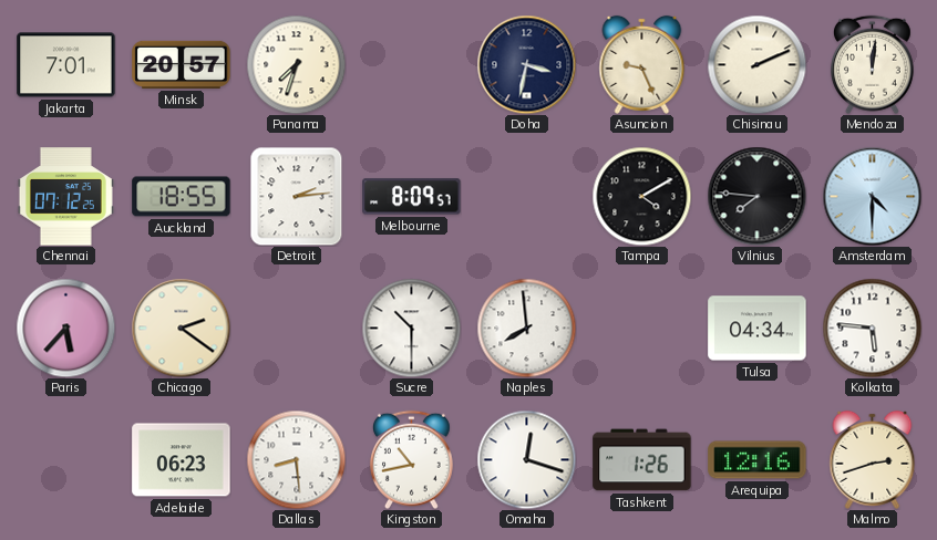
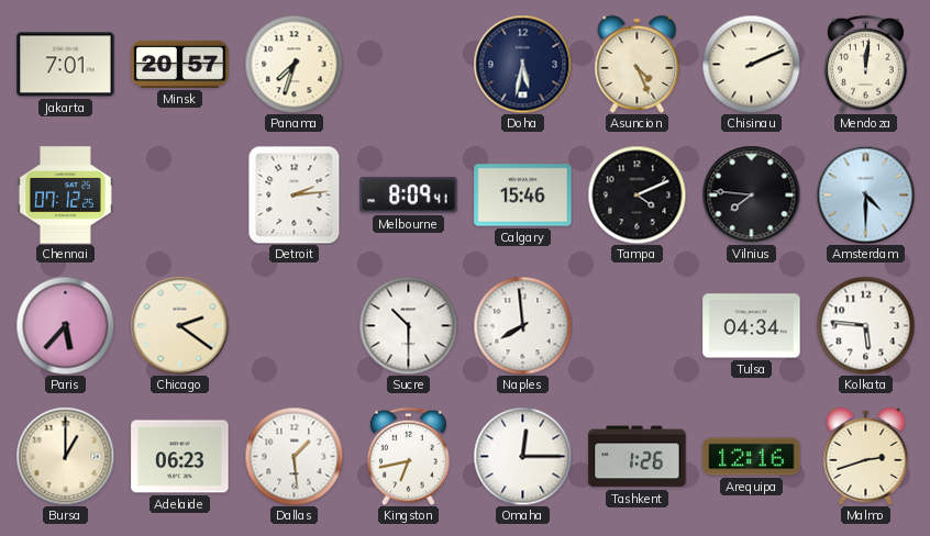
Doha: 3:32 -> 5:32
Asuncion: 9:26 -> 4:26
Auckland: 18:55 -> none
Melbourne: 8:09:57 -> 8:09:41
Calgary: none -> 15:46
Tampa: 4:10 -> 4:11
Bursa: none -> 1:00
Dallas: 8:29 -> 1:29
Kingston: 10:43 -> 6:43
Omaha: 12:18 -> 12:15
